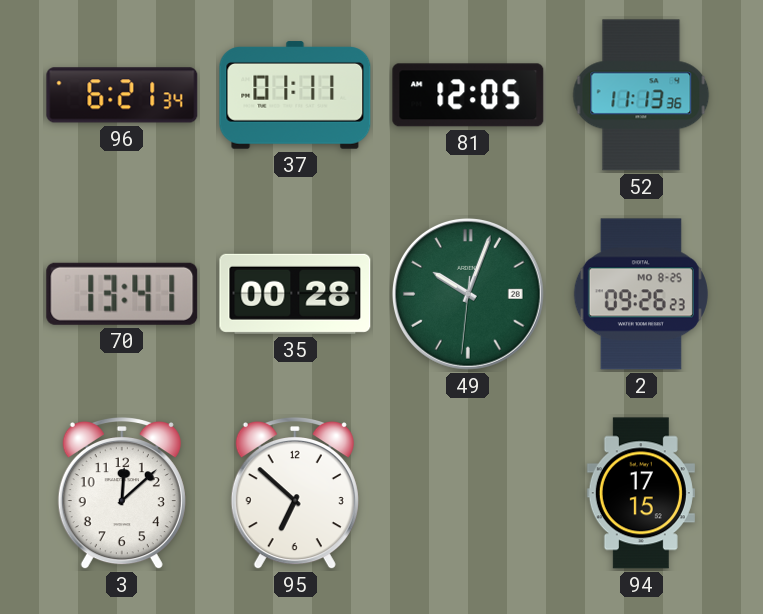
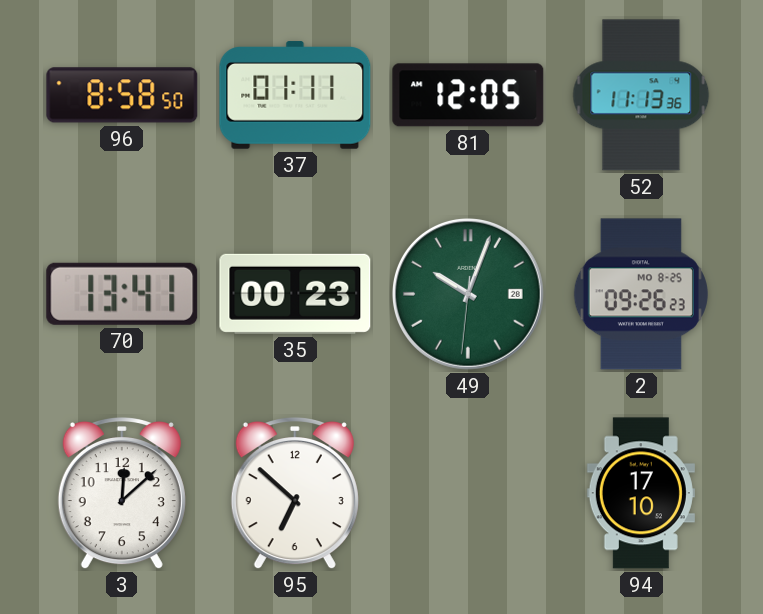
96: 6:21 -> 8:58
35: 00:28 -> 00:23
94: 17:15 -> 17:10
